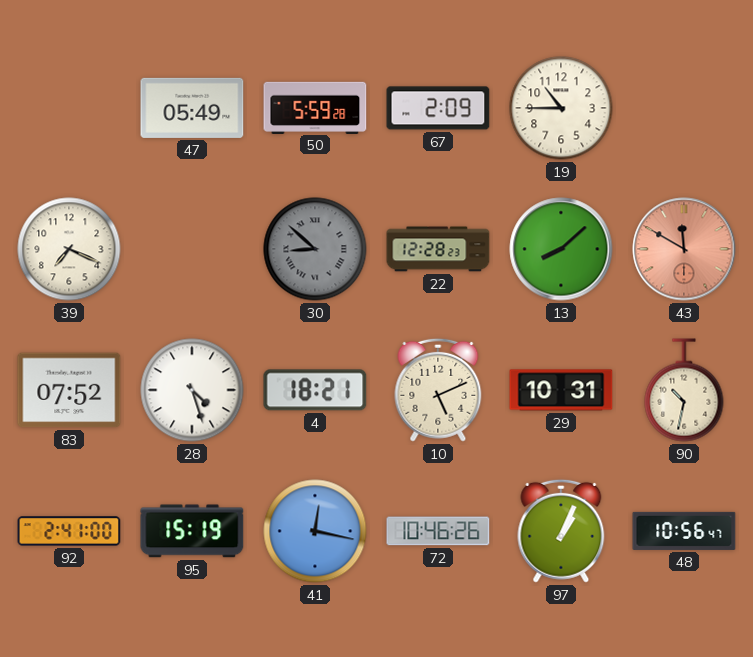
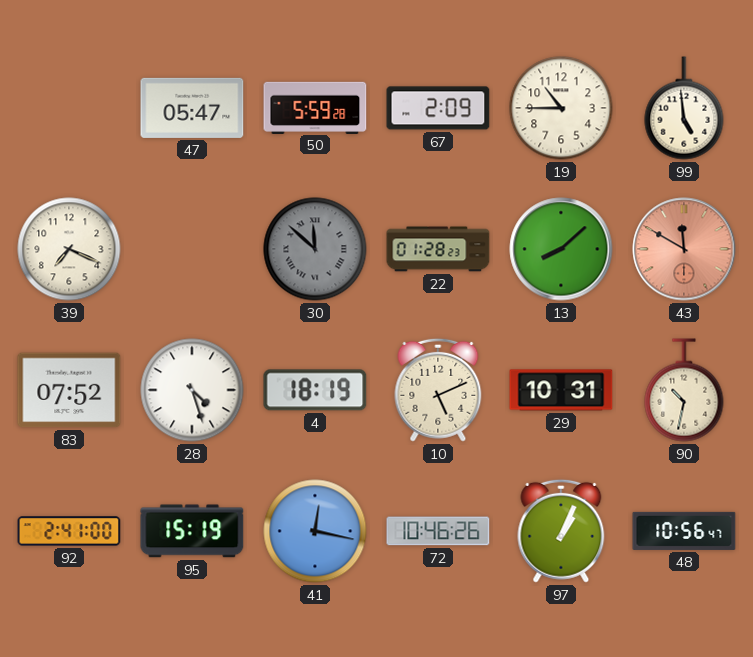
47: 05:49 -> 05:47
99: none -> 4:59
30: 8:52 -> 11:52
22: 12:28 -> 01:28
4: 18:21 -> 18:19
